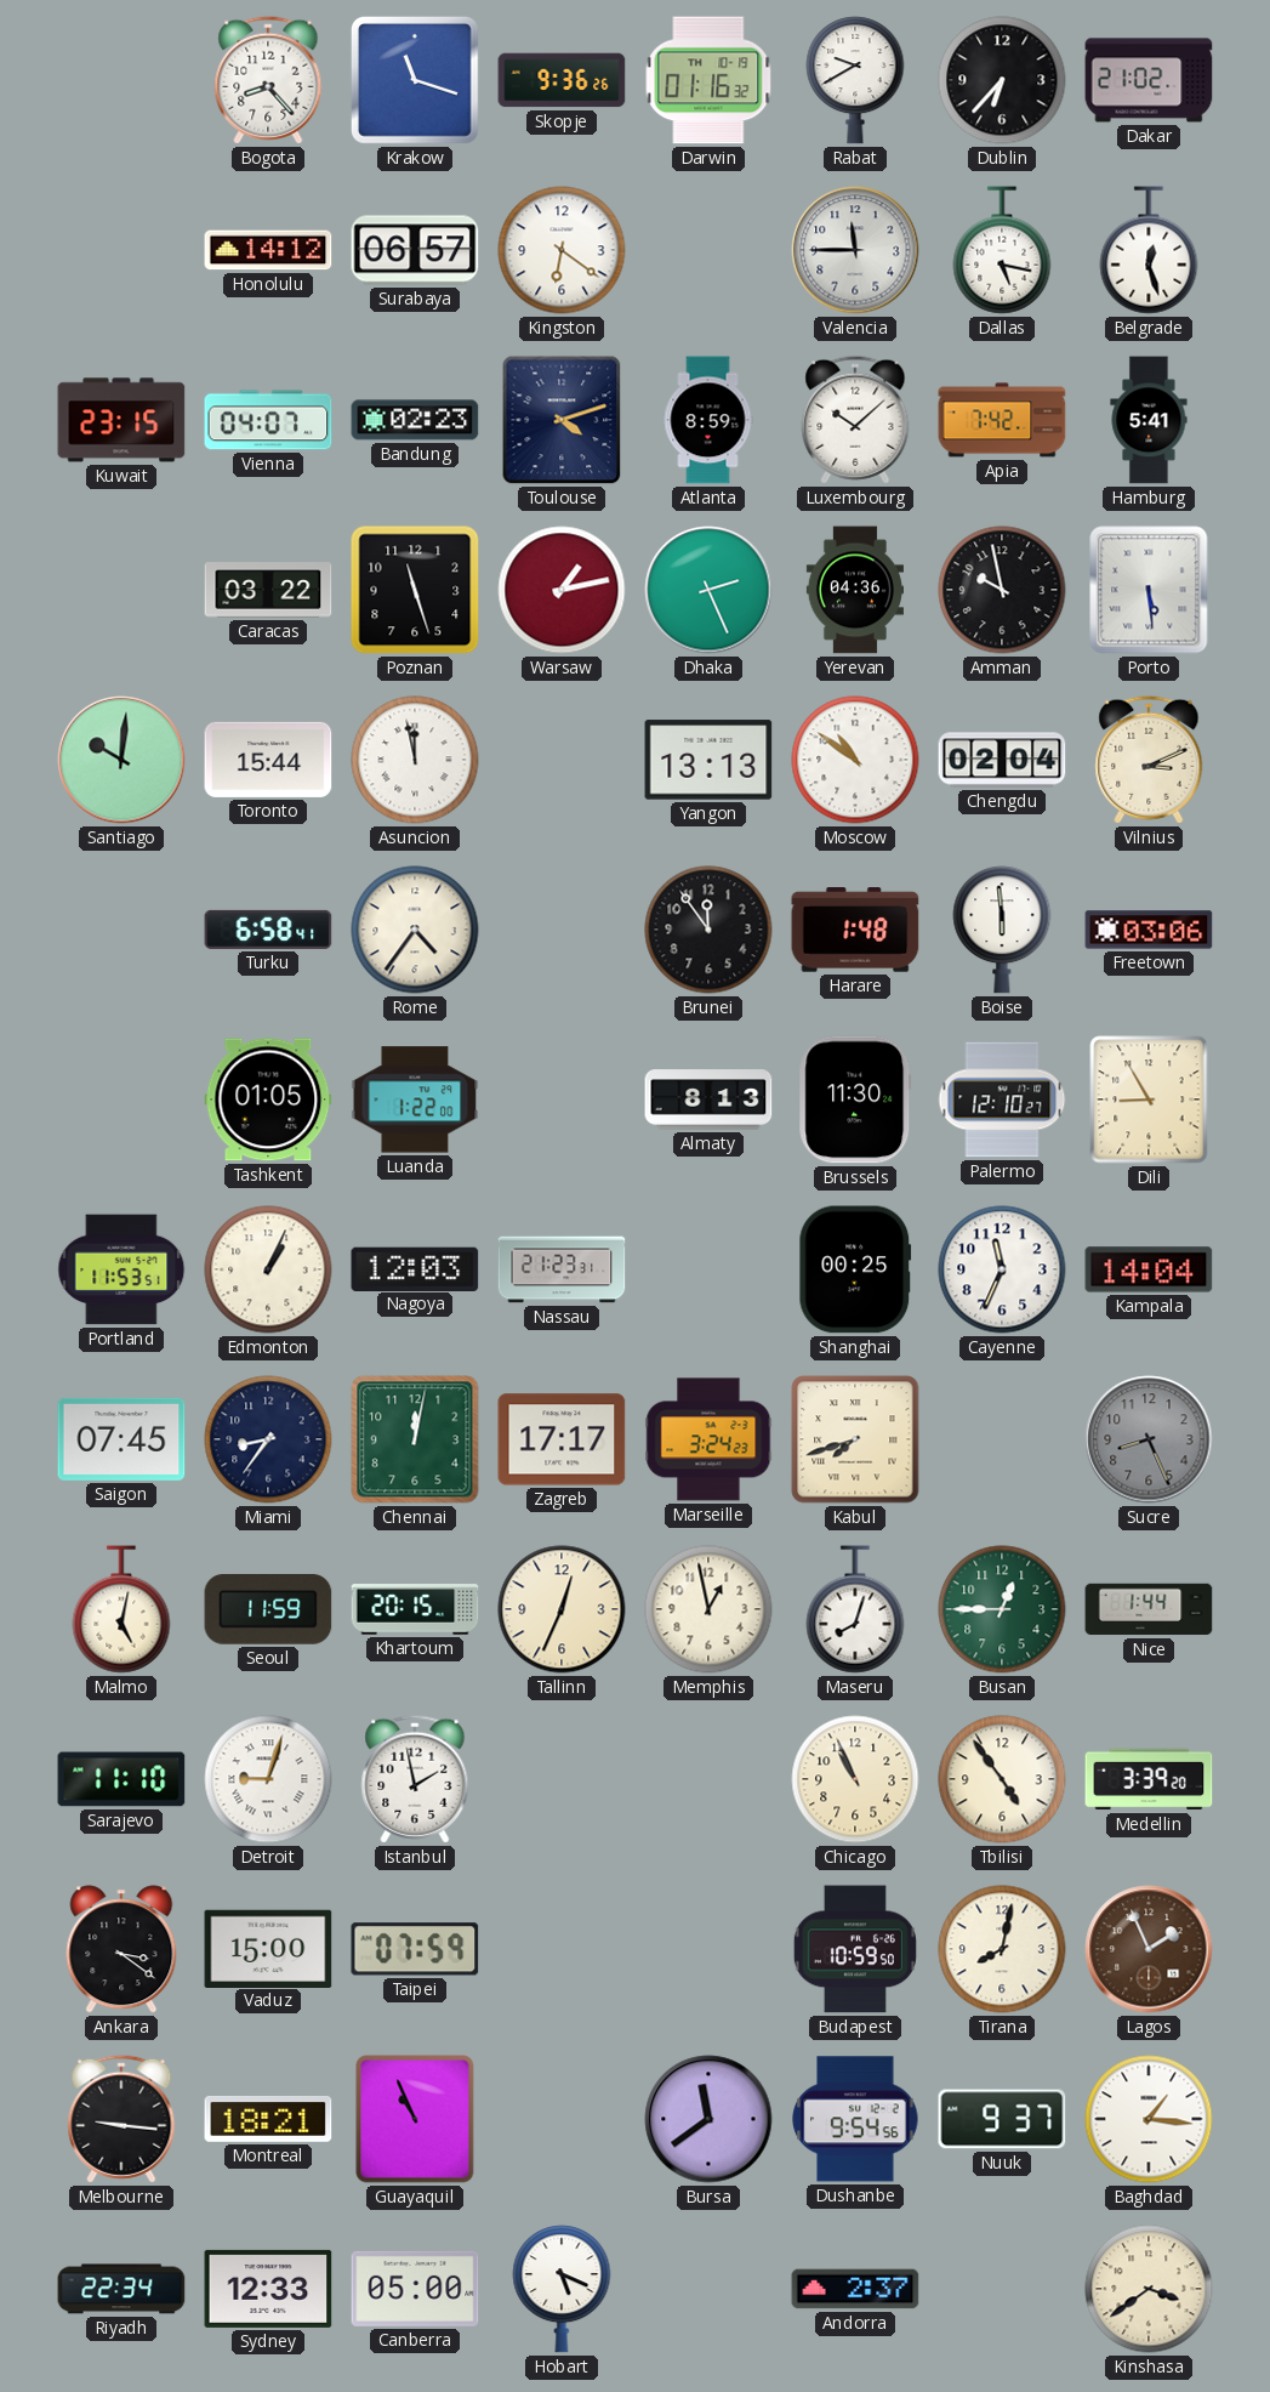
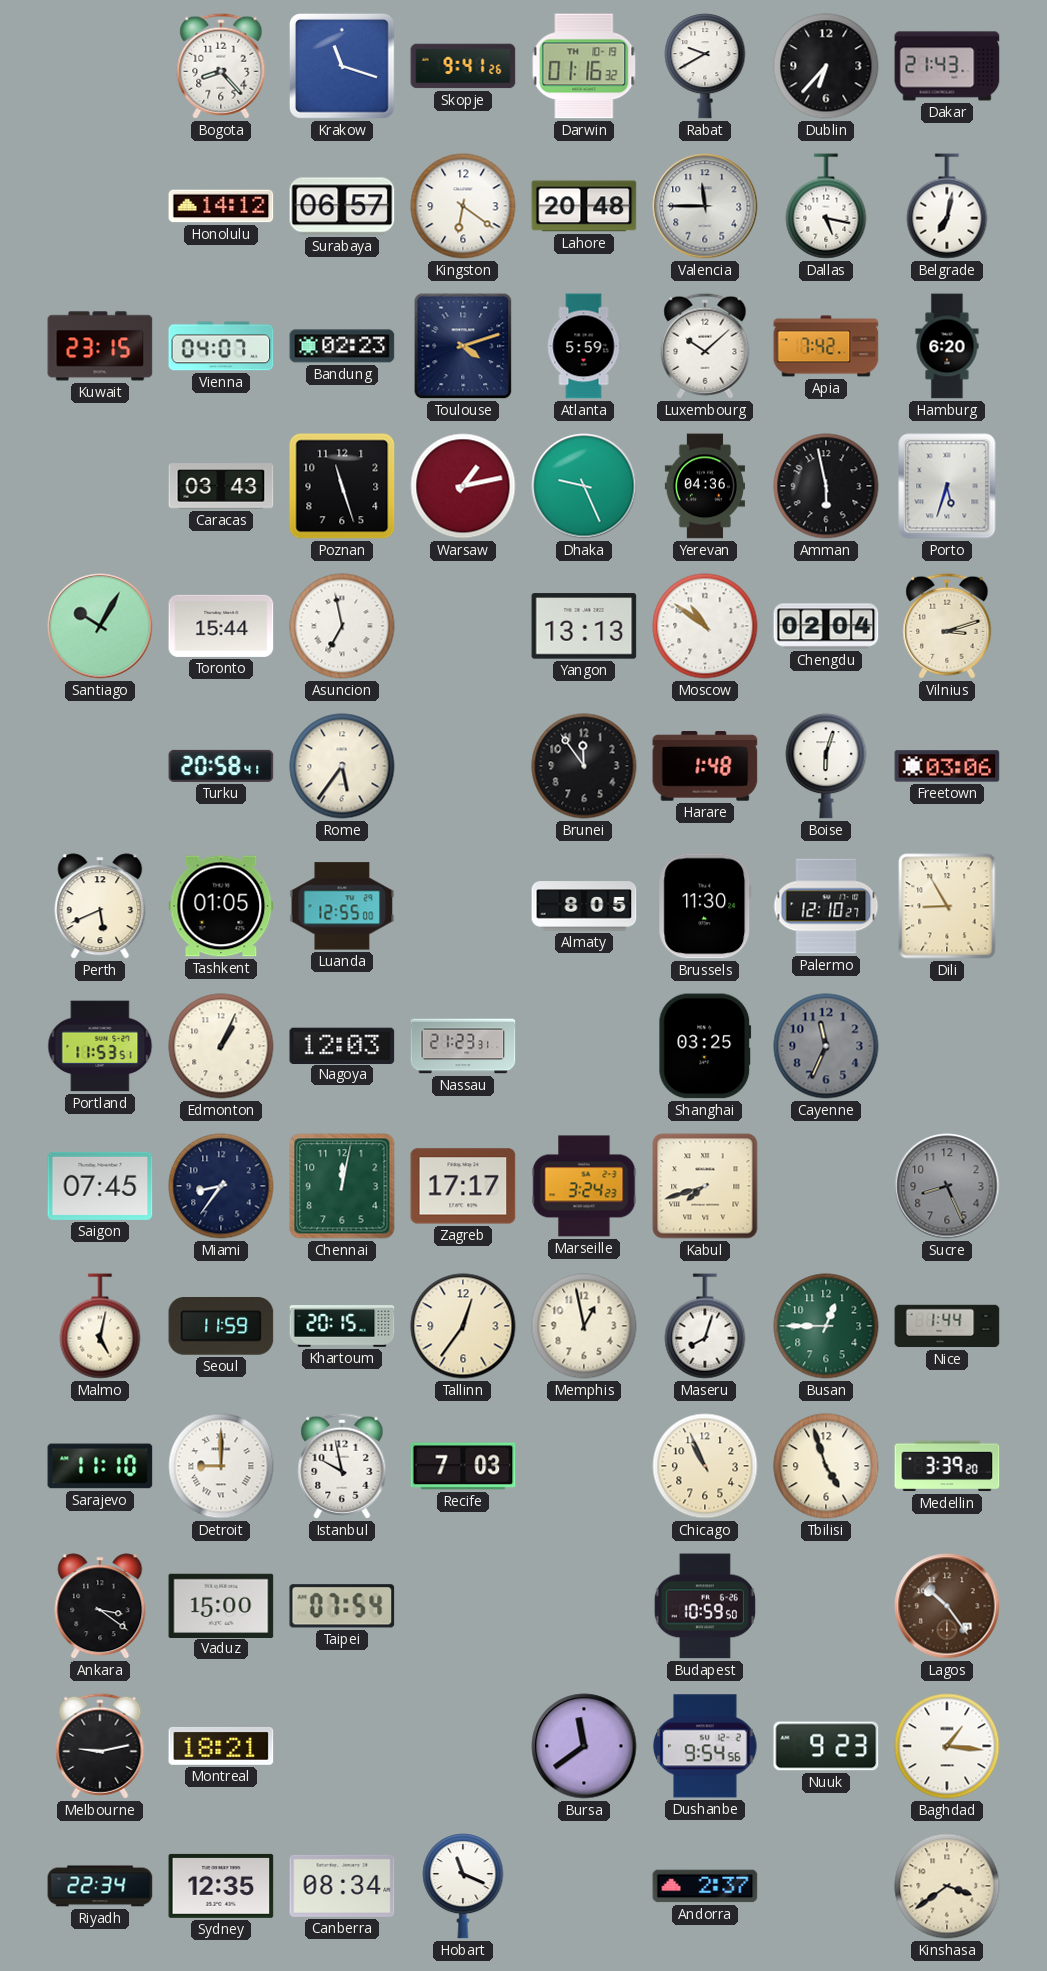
Skopje: 9:36 -> 9:41
Dakar: 21:02 -> 21:43
Lahore: none -> 20:48
Belgrade: 12:27 -> 7:02
Atlanta: 8:59 -> 5:59
Hamburg: 5:41 -> 6:20
Caracas: 03:22 -> 03:43
Dhaka: 2:26 -> 9:26
Amman: 9:58 -> 5:58
Porto: 5:29 -> 5:33
Santiago: 10:01 -> 10:05
Asuncion: 11:58 -> 6:58
Vilnius: 3:11 -> 3:12
Turku: 6:58 -> 20:58
Rome: 4:36 -> 5:36
Boise: 5:59 -> 6:03
Perth: none -> 5:41
Luanda: 1:22 -> 12:55
Almaty: 8:13 -> 8:05
Shanghai: 00:25 -> 03:25
Cayenne dial: white -> grey
Kampala: 14:04 -> none
Tallinn: 12:34 -> 12:36
Detroit: 9:03 -> 9:00
Istanbul: 1:58 -> 9:58
Recife: none -> 7:03
Tbilisi: 4:54 -> 4:57
Taipei: 07:59 -> 07:54
Tirana: 8:02 -> none
Lagos: 1:56 -> 10:24
Melbourne: 9:16 -> 9:13
Guayaquil: 10:56 -> none
Nuuk: 9:37 -> 9:23
Sydney: 12:33 -> 12:35
Canberra: 05:00 -> 08:34
Hobart: 5:19 -> 11:19
